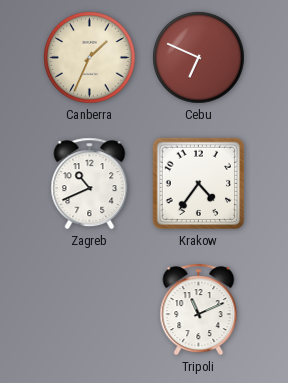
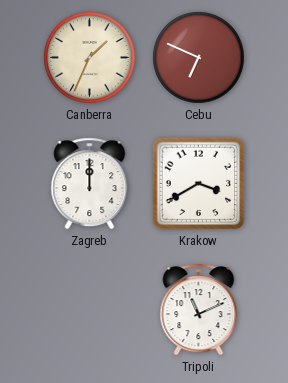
Zagreb: 10:41 -> 12:00
Krakow: 4:36 -> 3:40
